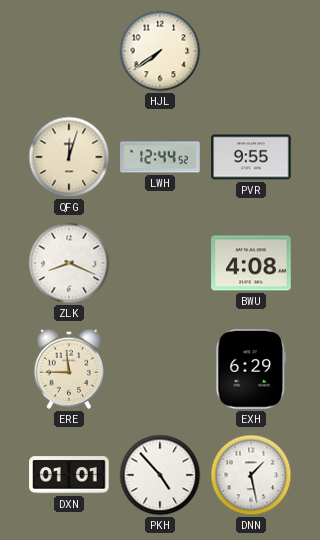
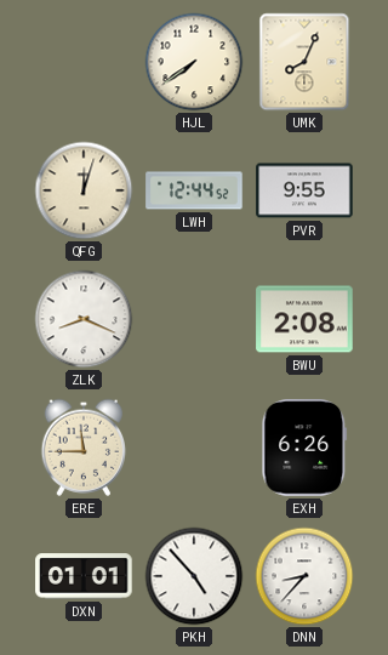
UMK: none -> 8:04
BWU: 4:08 -> 2:08
EXH: 6:29 -> 6:26
DNN: 1:28 -> 8:37
